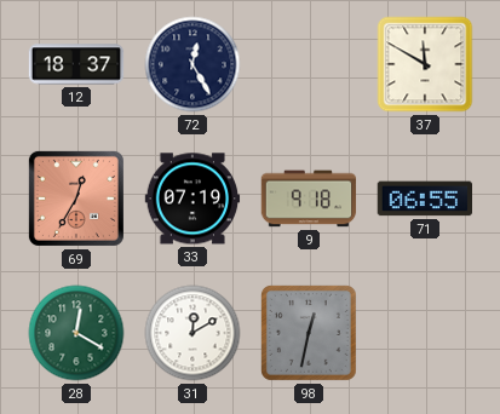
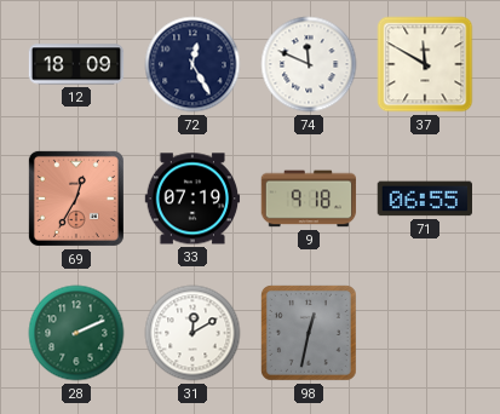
12: 18:37 -> 18:09
74: none -> 11:49
28: 12:20 -> 2:11
